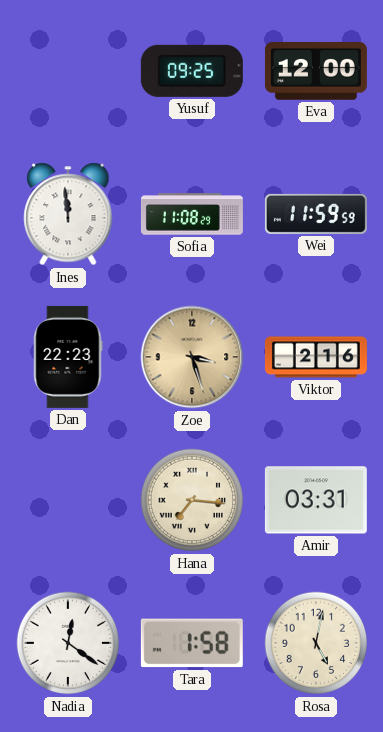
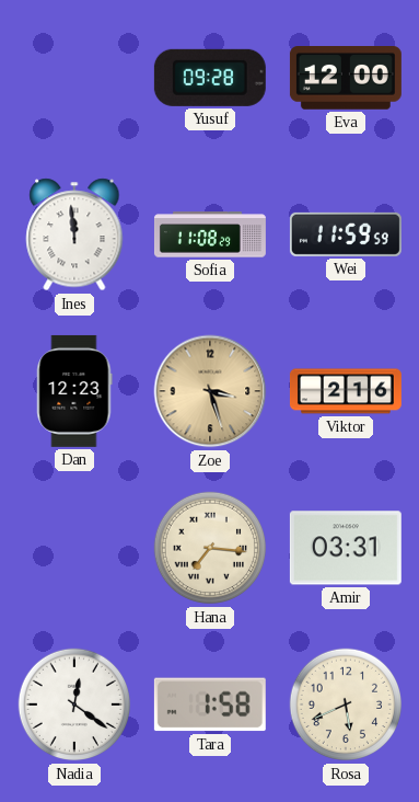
Yusuf: 09:25 -> 09:28
Dan: 22:23 -> 12:23
Rosa: 5:02 -> 5:41
